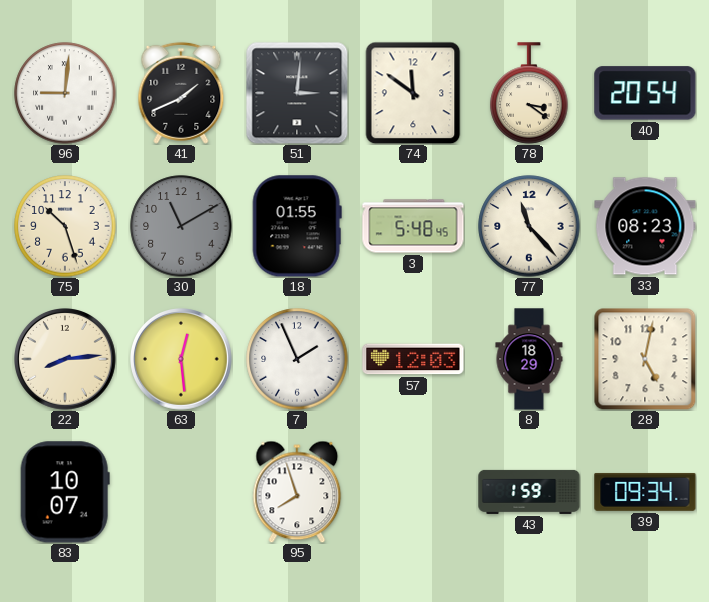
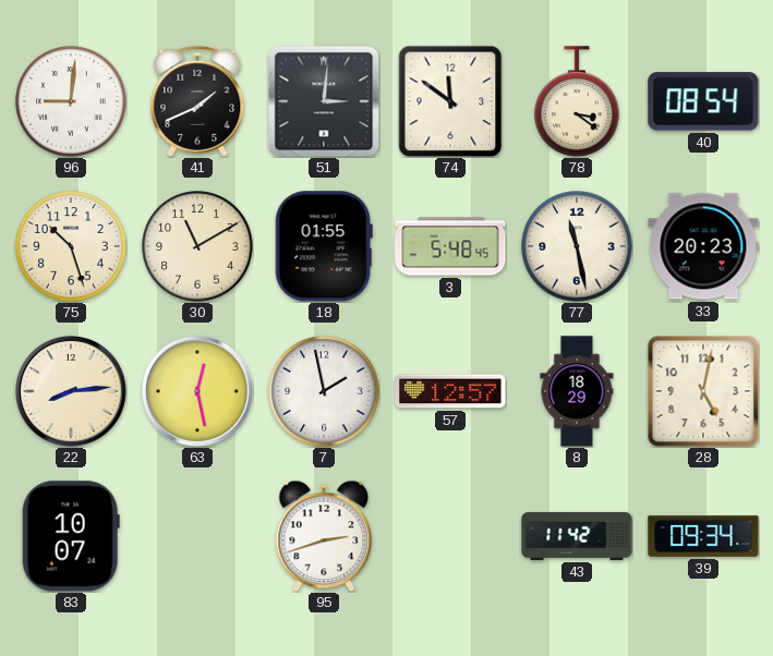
40: 20:54 -> 08:54
30 dial: grey -> cream
77: 11:23 -> 11:28
33: 08:23 -> 20:23
63: 12:29 -> 12:28
7: 1:56 -> 1:58
57: 12:03 -> 12:57
95: 7:57 -> 2:42
43: 1:59 -> 11:42
